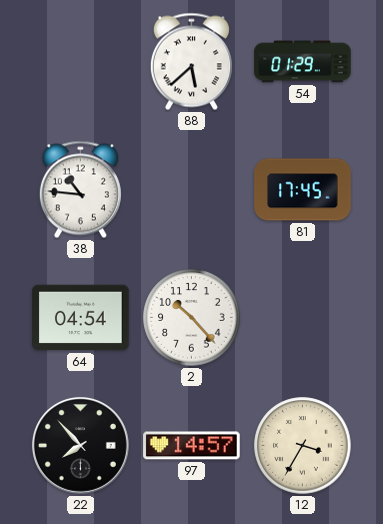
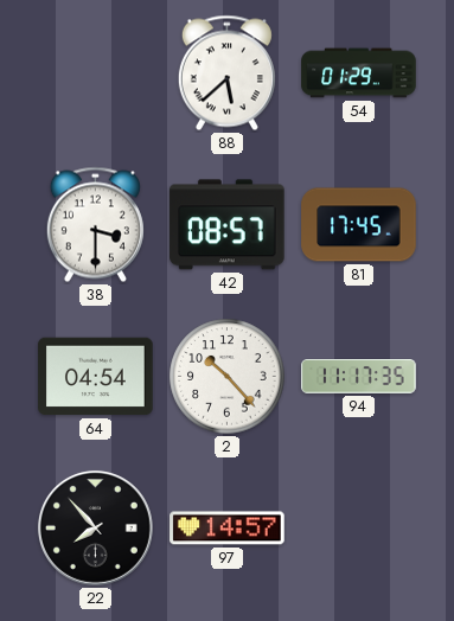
38: 10:46 -> 3:30
42: none -> 08:57
94: none -> 11:17
12: 3:35 -> none
